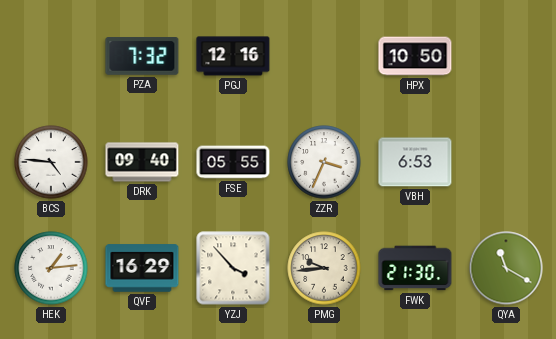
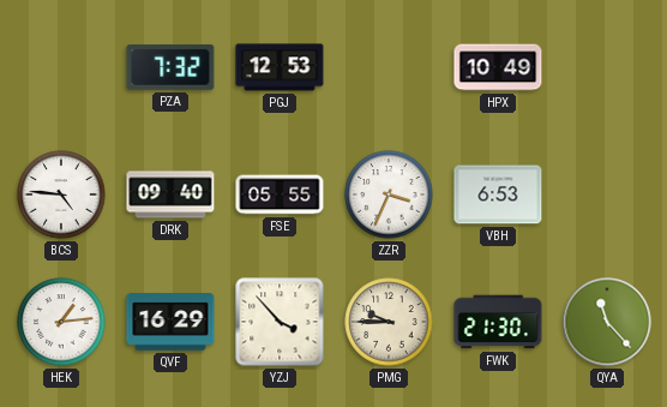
PGJ: 12:16 -> 12:53
HPX: 10:50 -> 10:49
PMG: 9:44 -> 9:45
QYA: 11:20 -> 11:23
